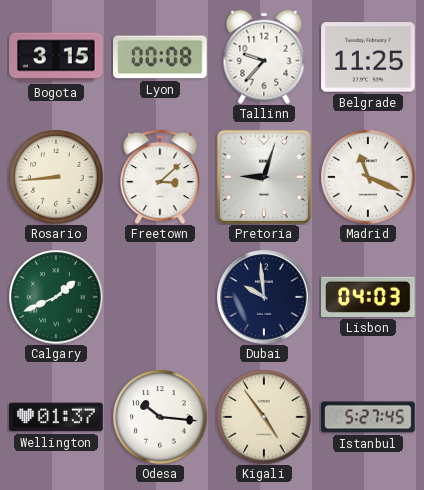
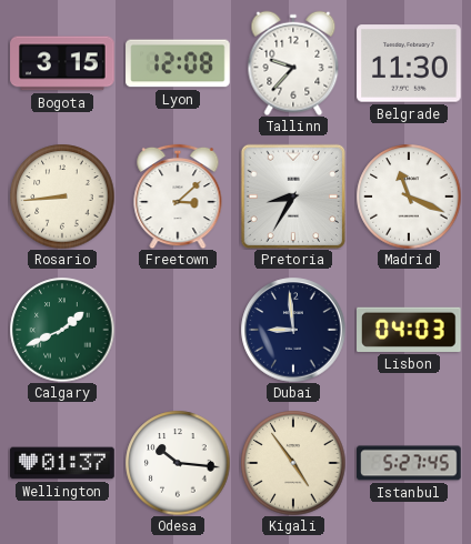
Lyon: 00:08 -> 12:08
Belgrade: 11:25 -> 11:30
Pretoria: 9:03 -> 8:35
Dubai: 9:59 -> 8:59
